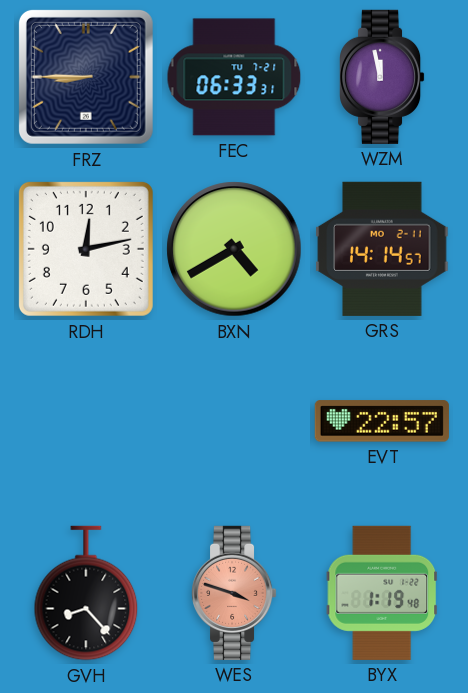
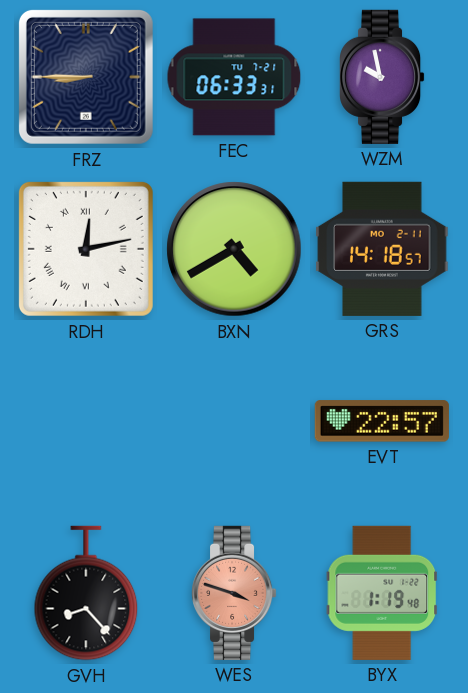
WZM: 11:58 -> 9:58
RDH numerals: Arabic -> Roman
GRS: 14:14 -> 14:18
